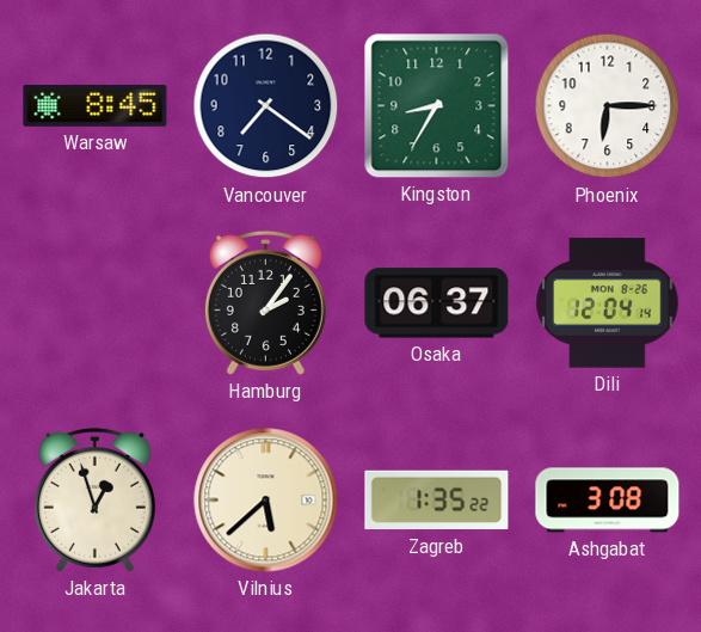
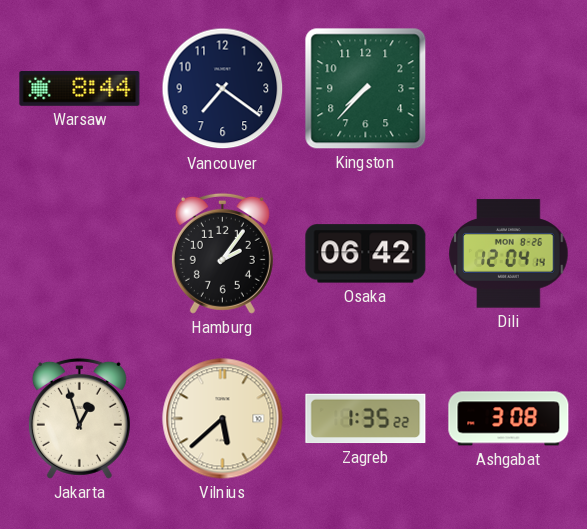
Warsaw: 8:45 -> 8:44
Kingston: 8:35 -> 7:37
Phoenix: 6:15 -> none
Osaka: 06:37 -> 06:42
